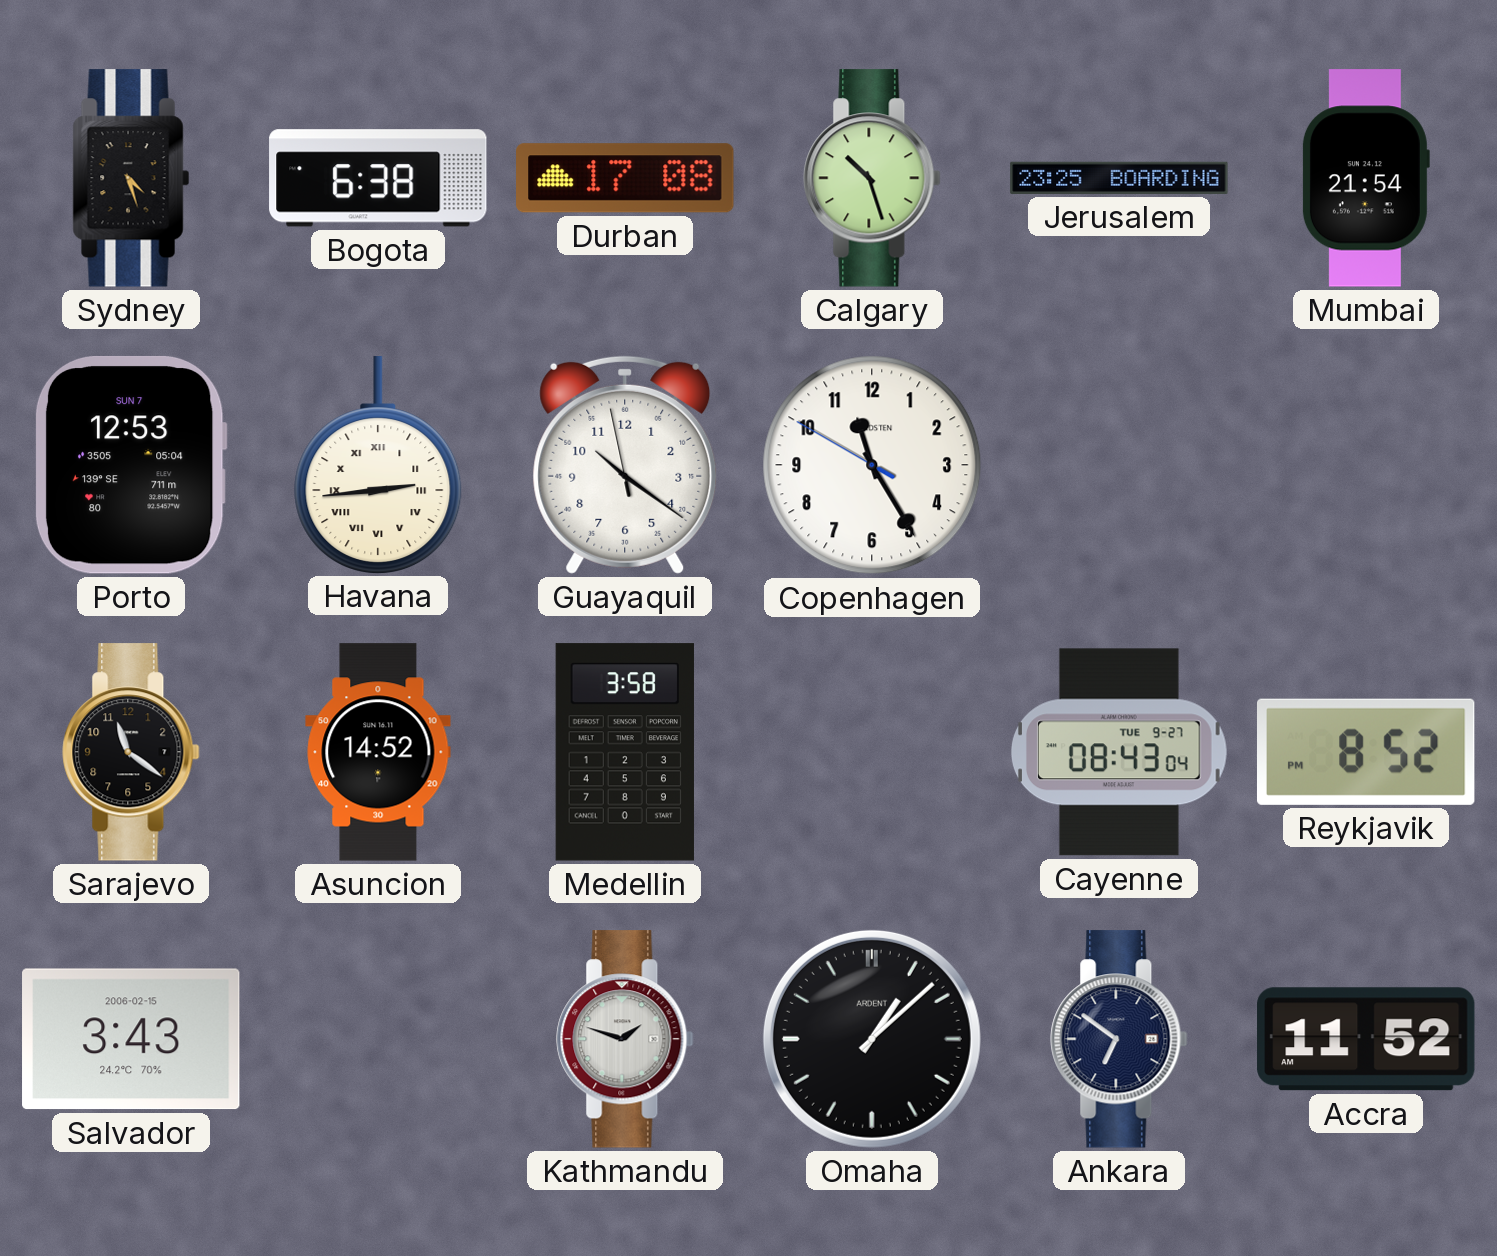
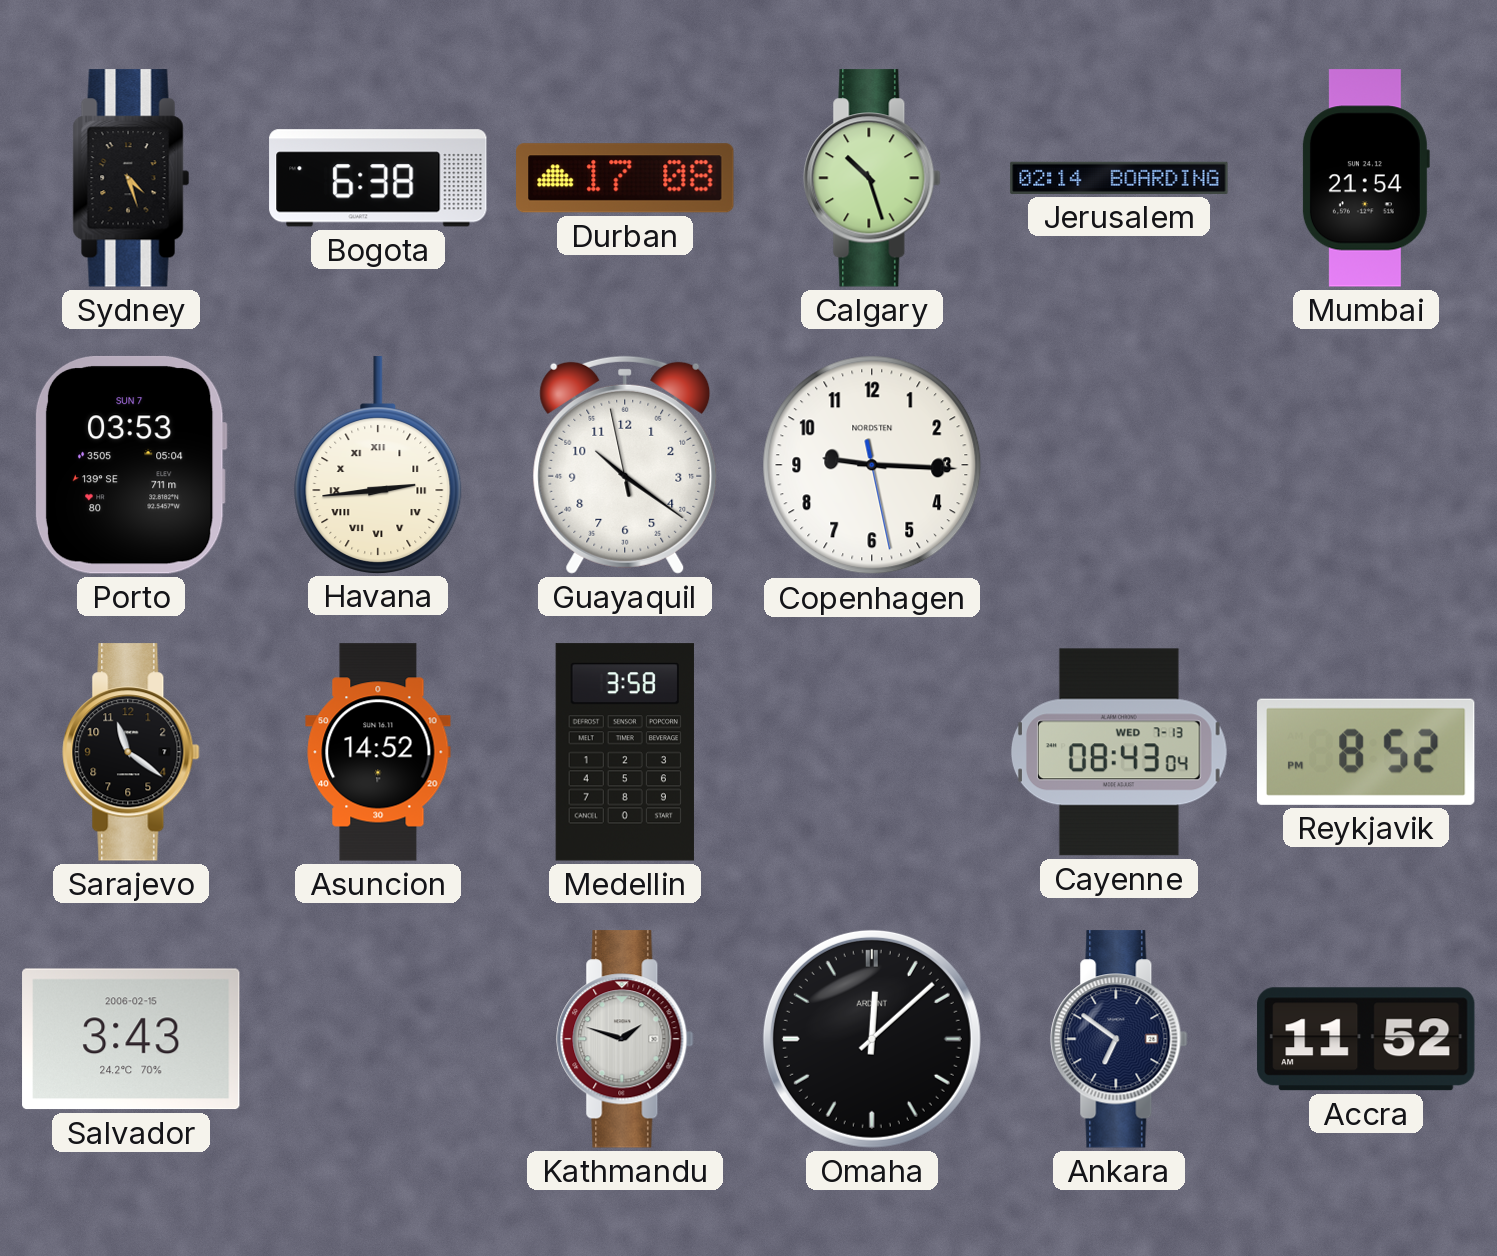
Jerusalem: 23:25 -> 02:14
Porto: 12:53 -> 03:53
Copenhagen: 11:24 -> 9:15
Cayenne date: TUE 9-27 -> WED 7-13
Omaha: 1:08 -> 12:08
